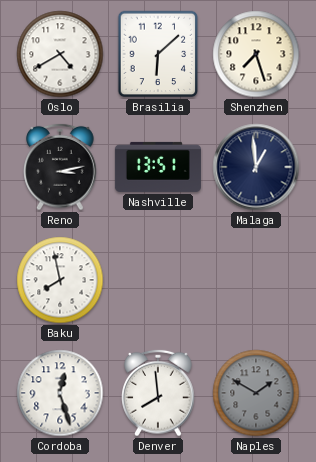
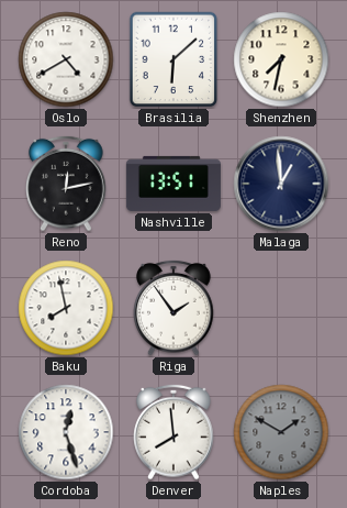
Shenzhen: 7:27 -> 7:32
Reno: 3:13 -> 12:13
Riga: none -> 1:54
